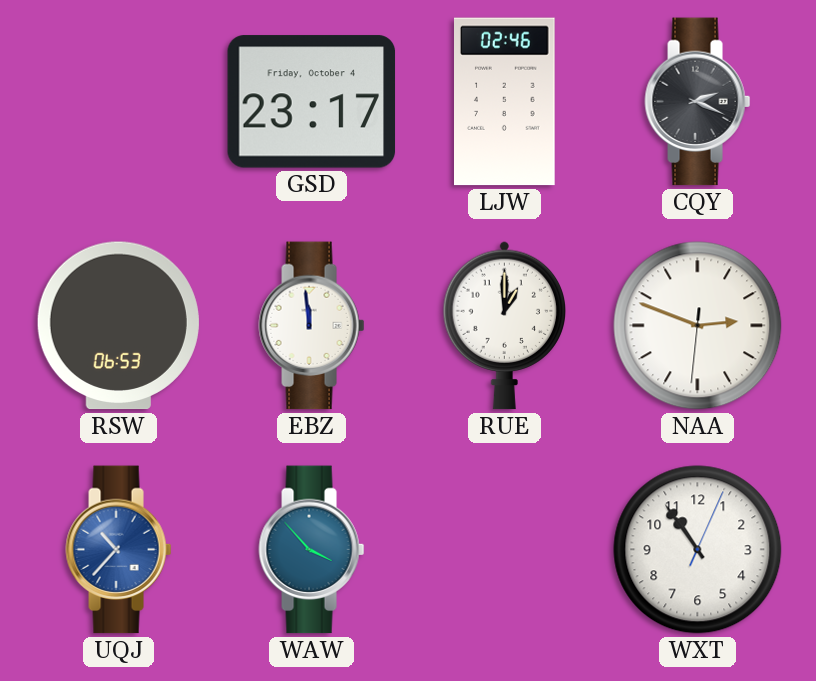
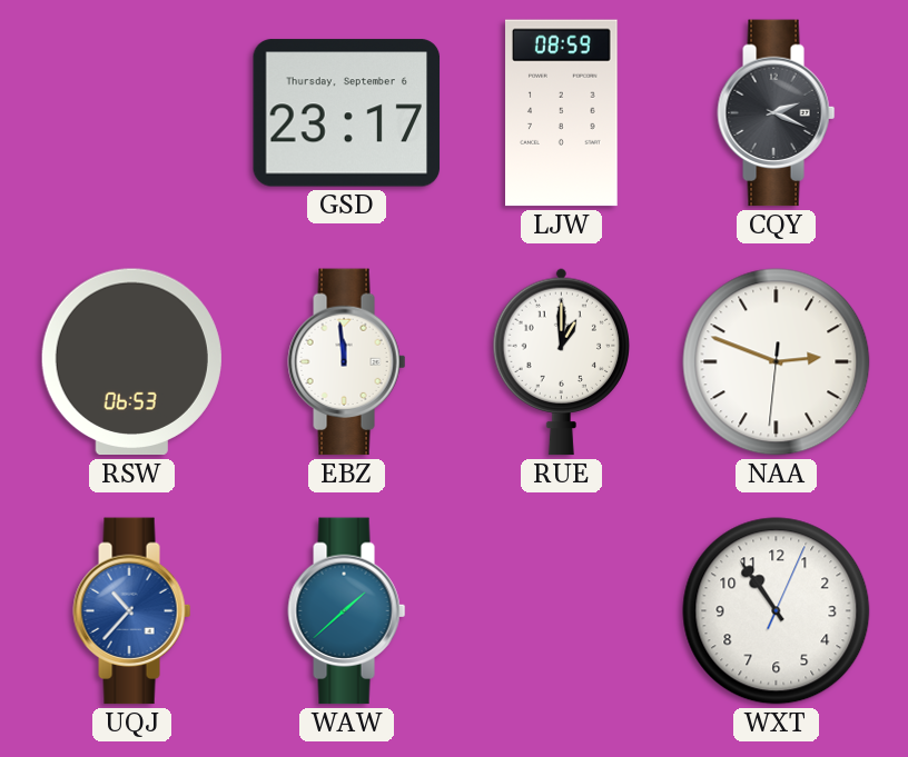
GSD date: Friday, October 4 -> Thursday, September 6
LJW: 02:46 -> 08:59
WAW: 3:53 -> 1:38
